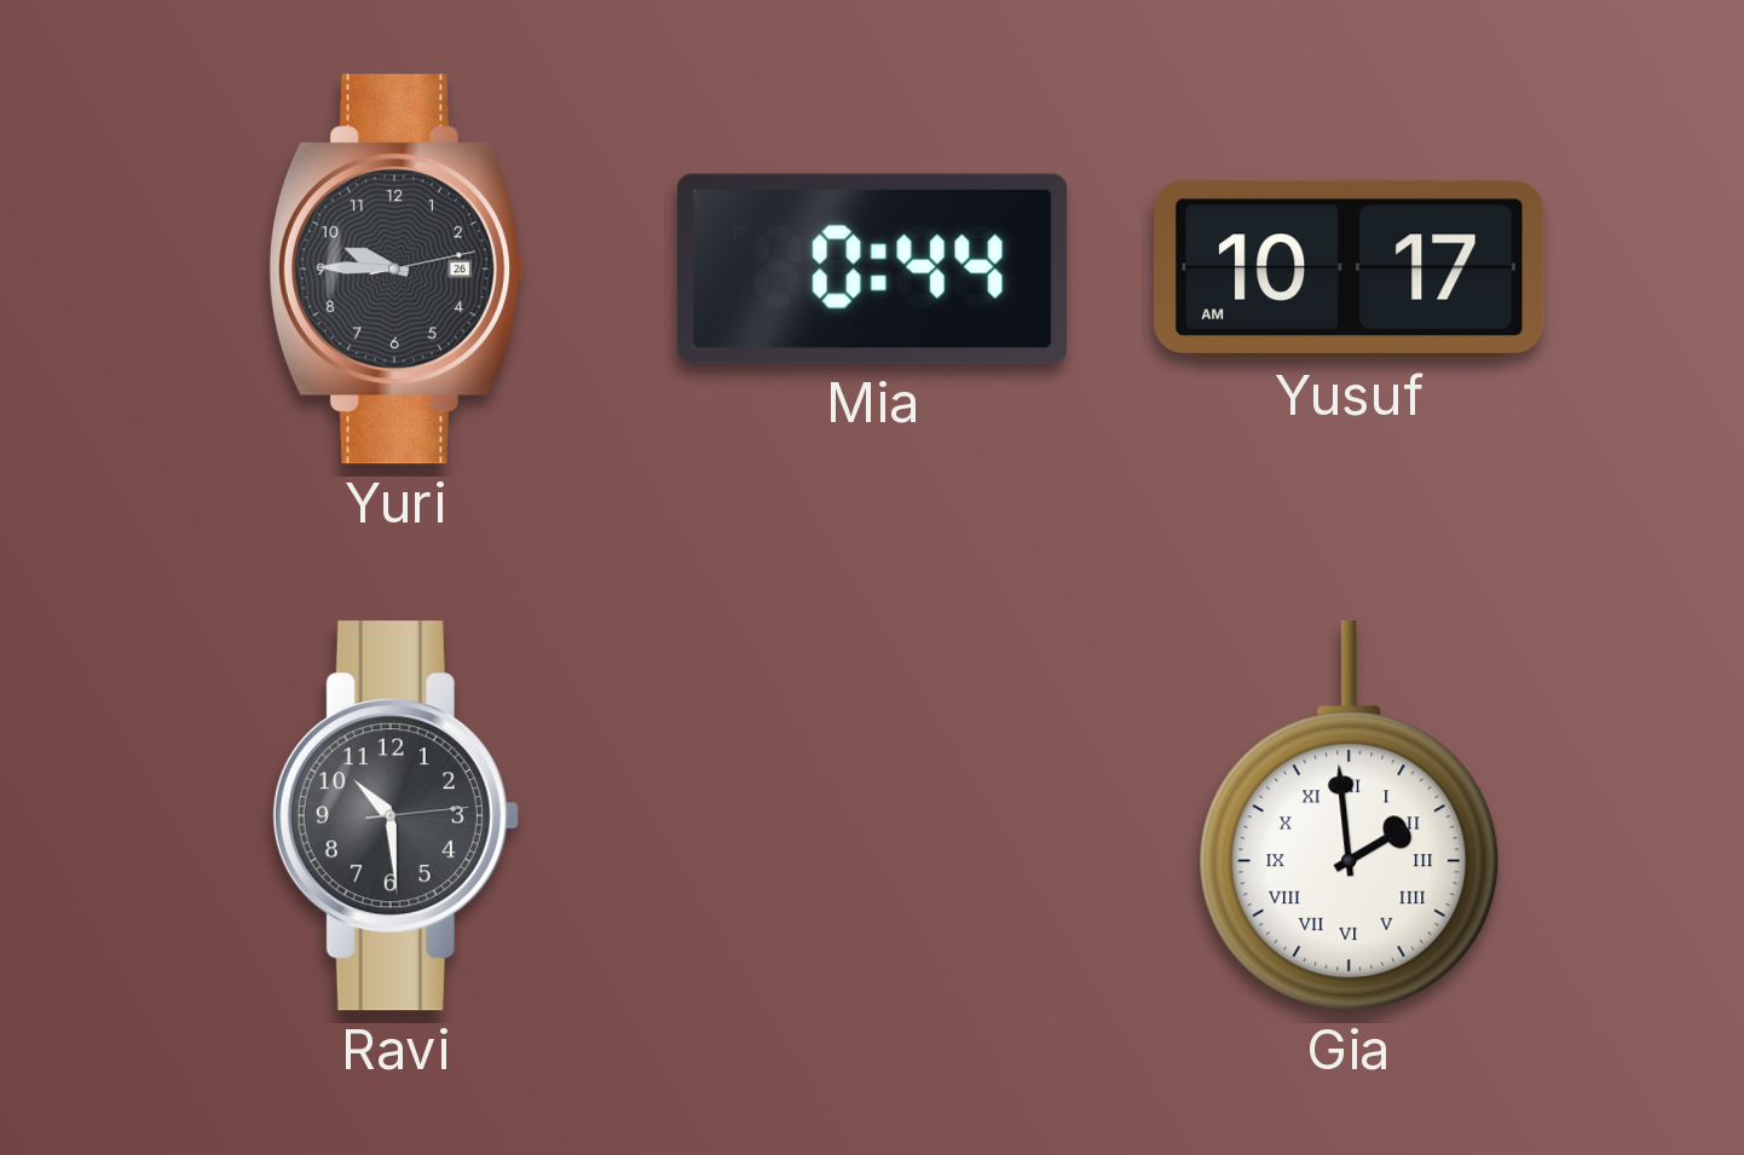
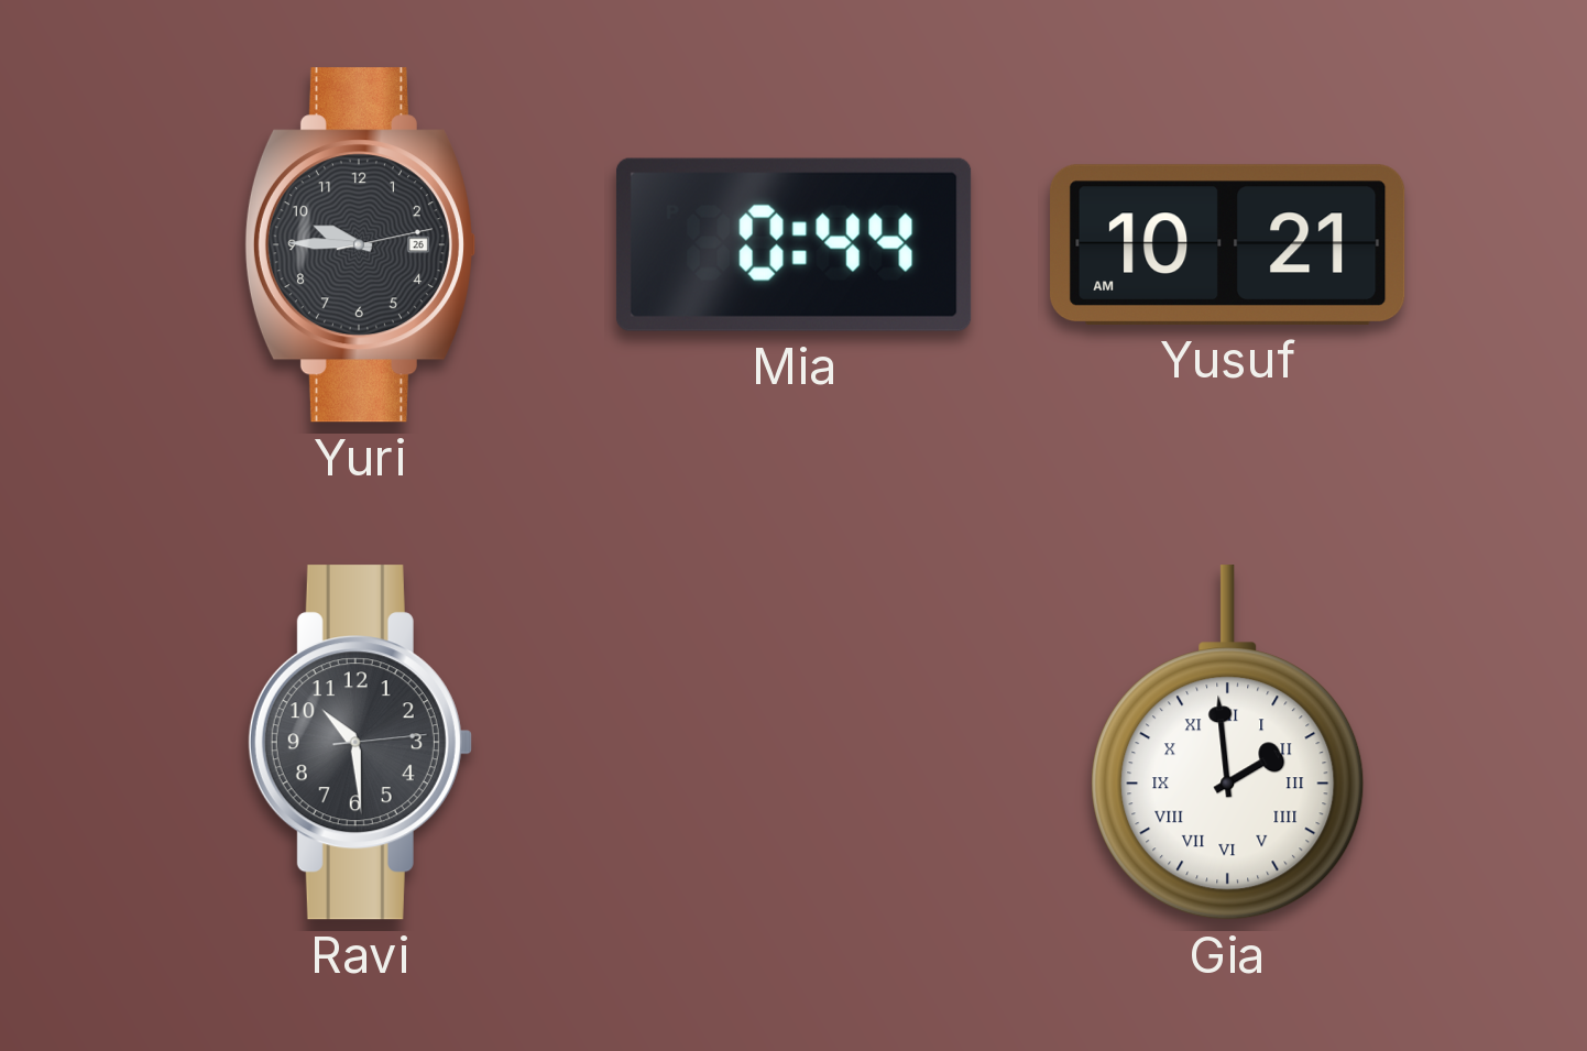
Yusuf: 10:17 -> 10:21
